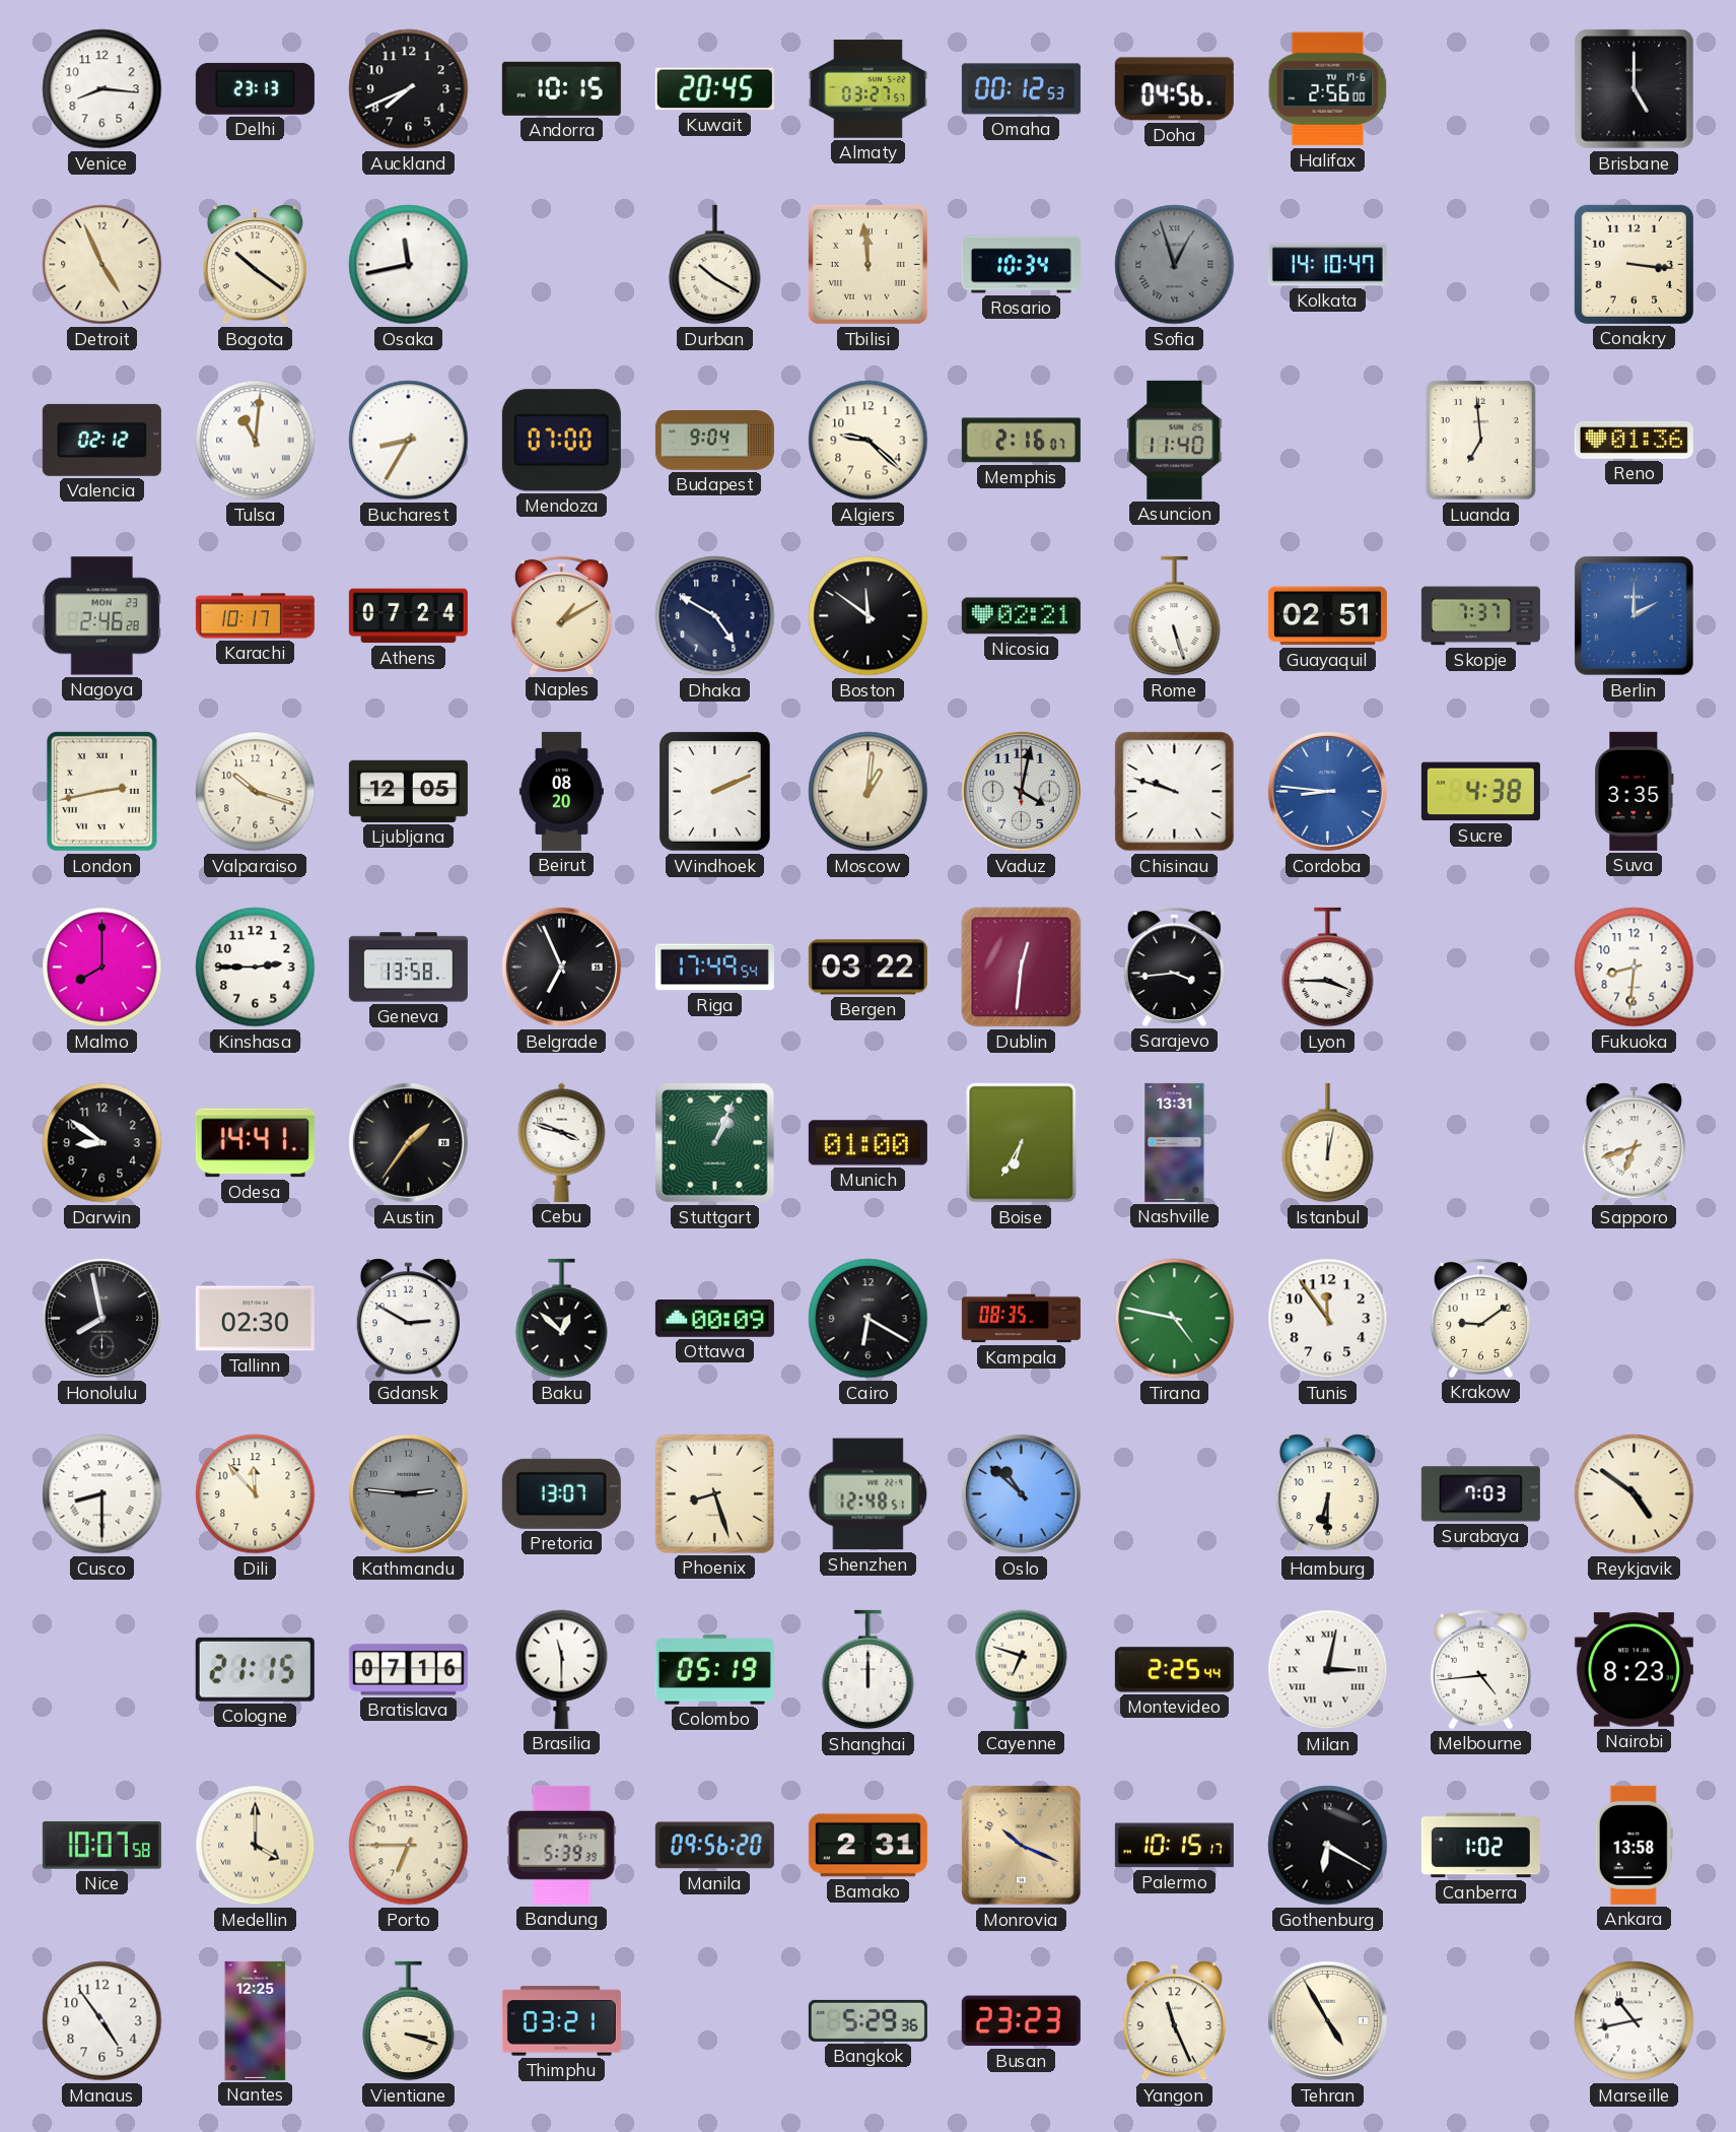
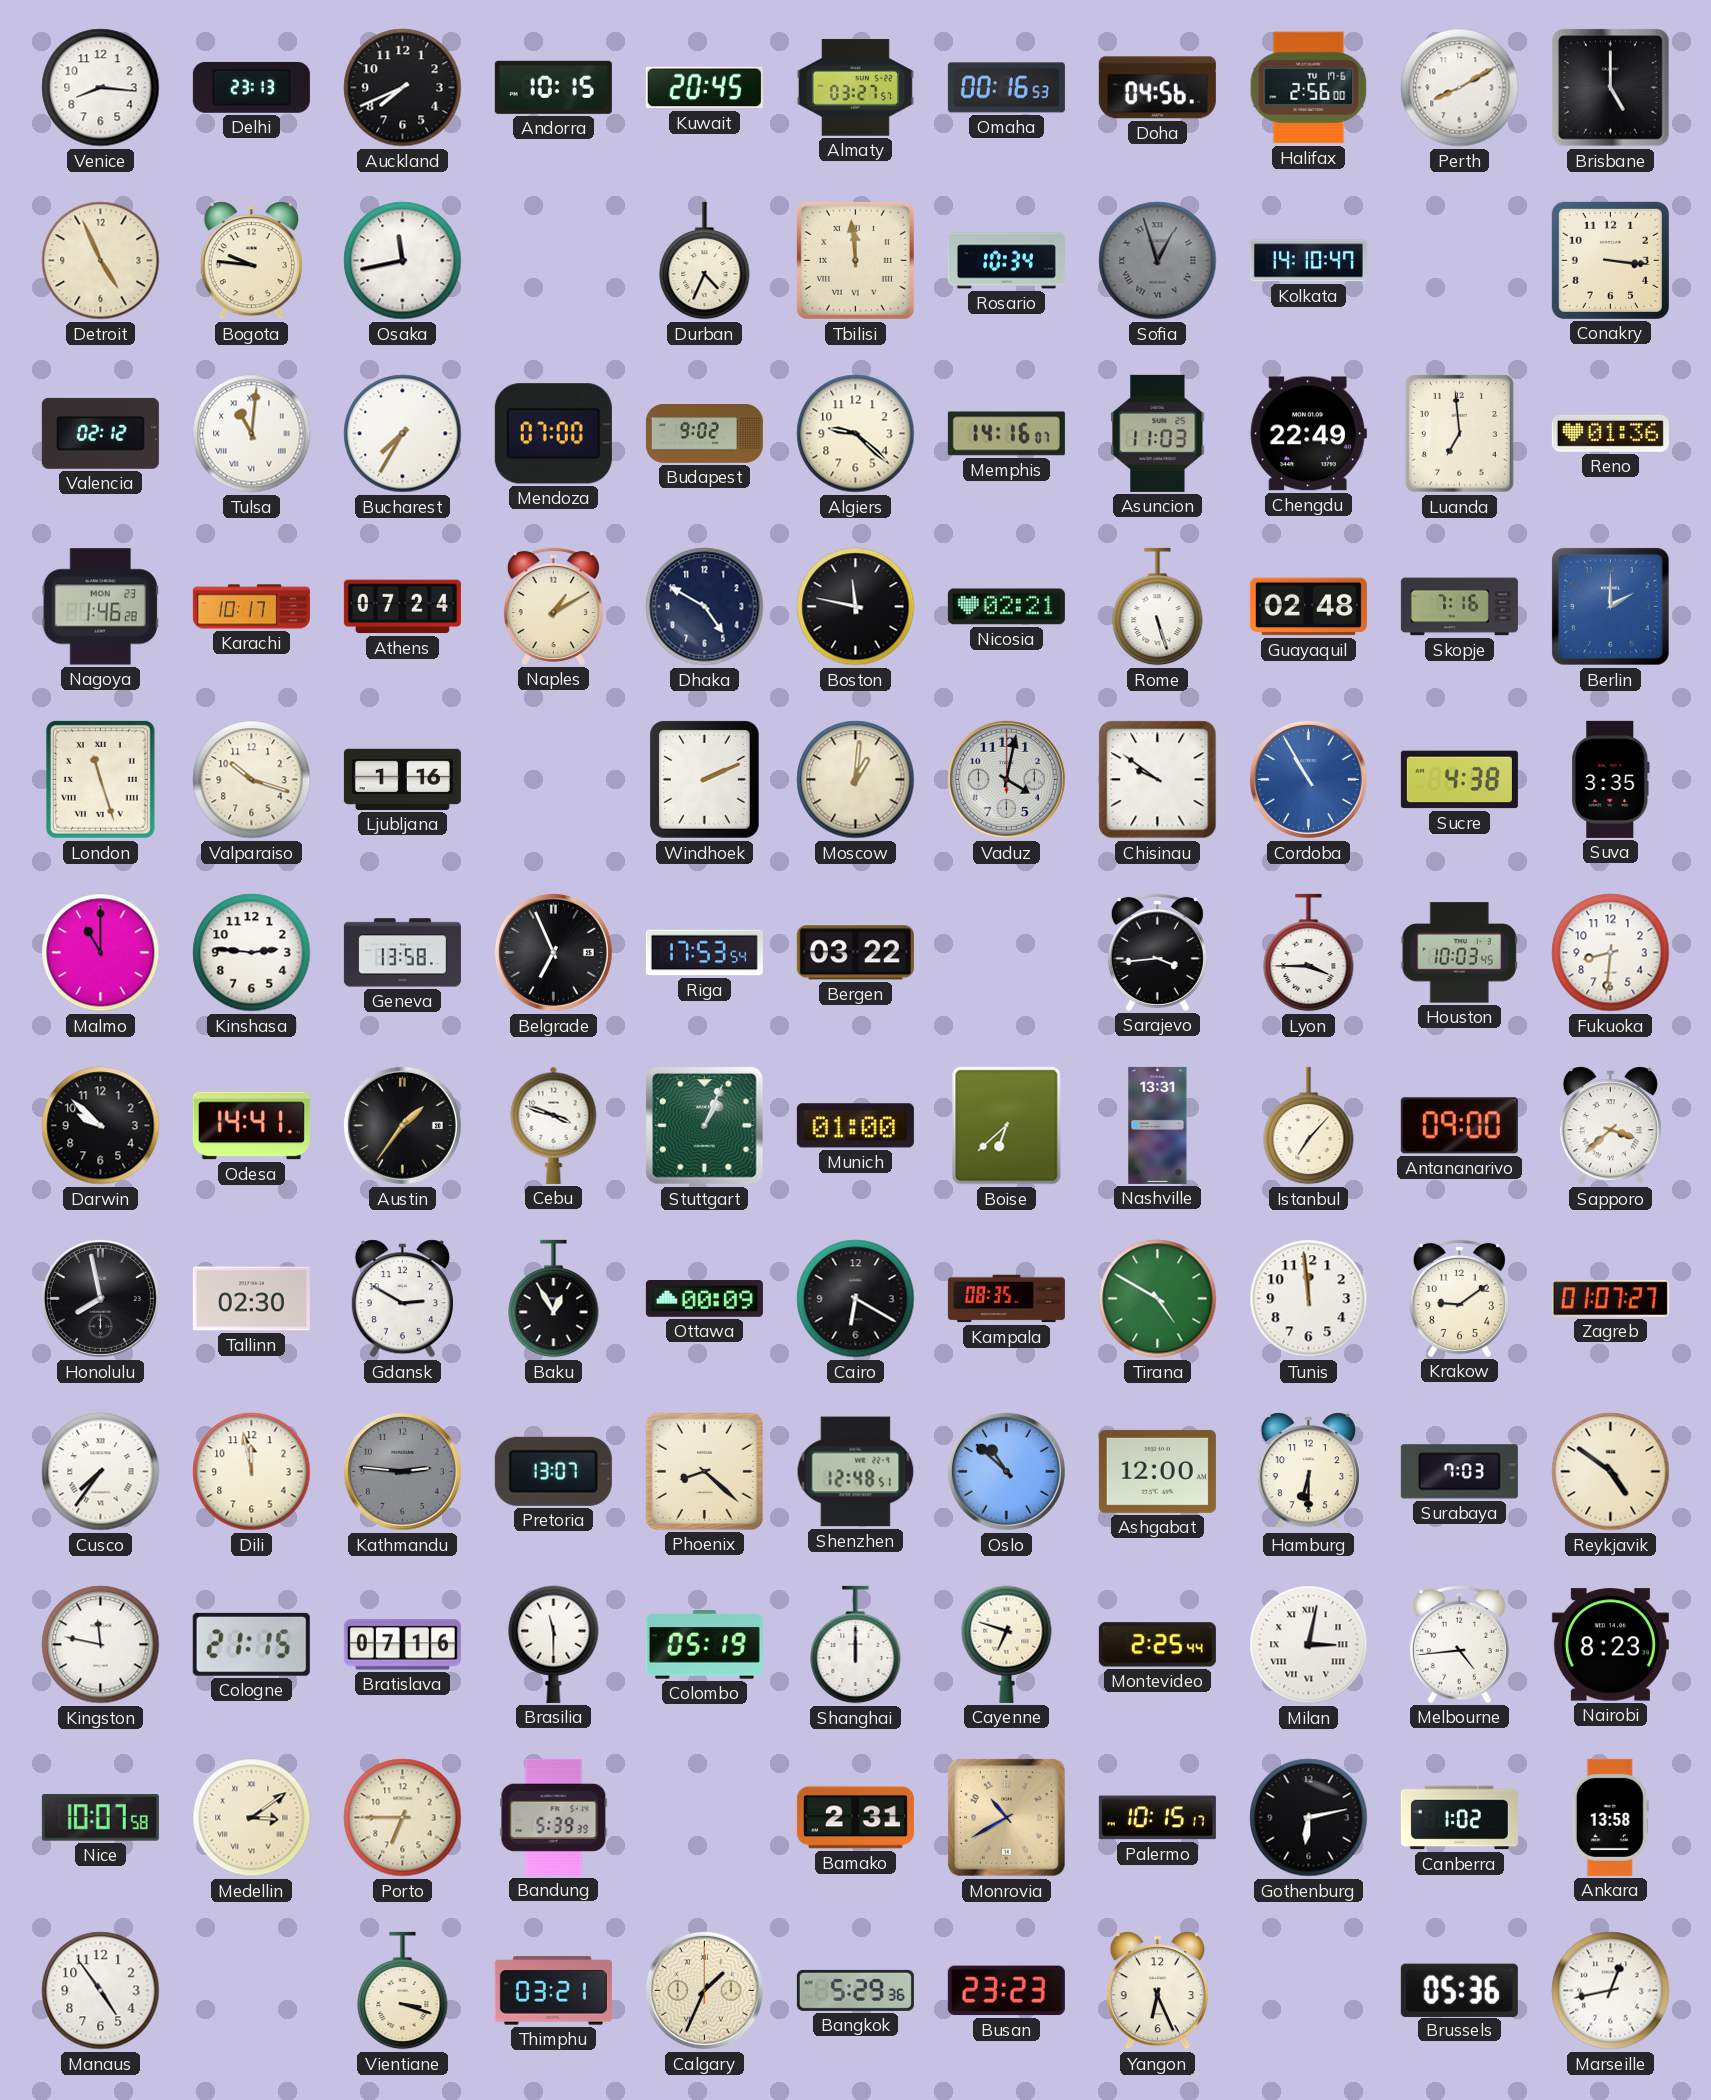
Omaha: 00:12 -> 00:16
Perth: none -> 8:10
Bogota: 10:21 -> 9:46
Durban: 10:20 -> 4:34
Bucharest: 8:35 -> 7:35
Budapest: 9:04 -> 9:02
Memphis: 2:16 -> 14:16
Asuncion: 11:40 -> 11:03
Chengdu: none -> 22:49
Nagoya: 2:46 -> 1:46
Boston: 11:51 -> 11:47
Guayaquil: 02:51 -> 02:48
Skopje: 7:37 -> 7:16
London: 2:43 -> 11:27
Ljubljana: 12:05 -> 1:16
Beirut: 08:20 -> none
Chisinau: 9:48 -> 9:51
Cordoba: 8:46 -> 10:55
Malmo: 8:00 -> 11:00
Kinshasa: 2:45 -> 2:46
Riga: 17:49 -> 17:53
Dublin: 12:31 -> none
Houston: none -> 10:03
Darwin: 8:51 -> 9:52
Boise: 6:35 -> 6:38
Istanbul: 12:02 -> 7:07
Antananarivo: none -> 09:00
Sapporo: 6:42 -> 3:38
Baku: 12:52 -> 12:55
Tirana: 4:47 -> 4:50
Tunis: 11:54 -> 11:59
Zagreb: none -> 01:07
Cusco: 8:30 -> 7:36
Dili: 11:53 -> 11:58
Phoenix: 8:27 -> 8:22
Ashgabat: none -> 12:00
Kingston: none -> 11:47
Medellin: 4:00 -> 3:09
Manila: 09:56 -> none
Monrovia: 10:19 -> 10:40
Gothenburg: 6:20 -> 6:13
Nantes: 12:25 -> none
Calgary: none -> 1:34
Yangon: 11:26 -> 6:26
Tehran: 4:55 -> none
Brussels: none -> 05:36
Marseille: 10:43 -> 12:43
